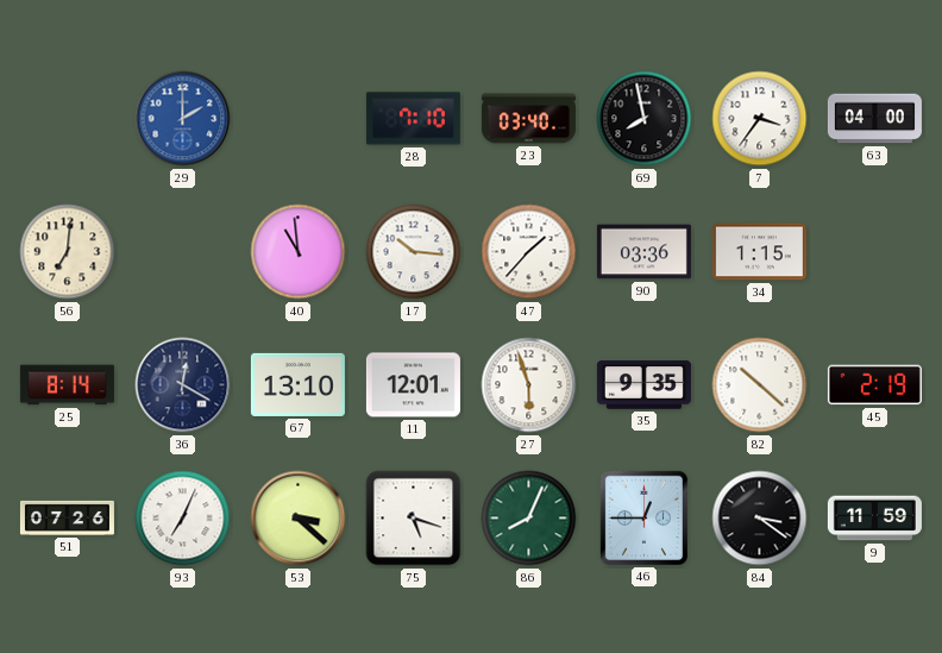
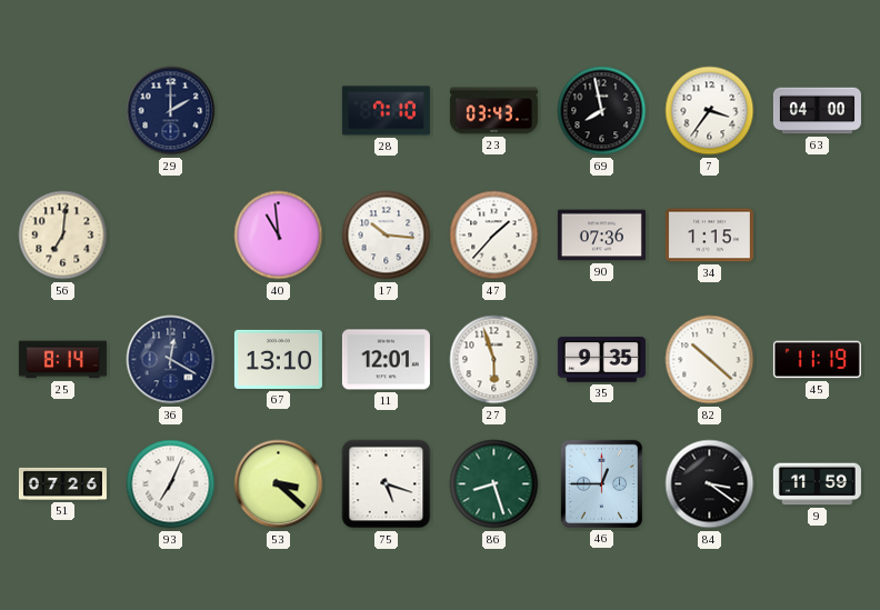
29 dial: blue -> navy
23: 03:40 -> 03:43
90: 03:36 -> 07:36
45: 2:19 -> 11:19
86: 8:04 -> 8:27
